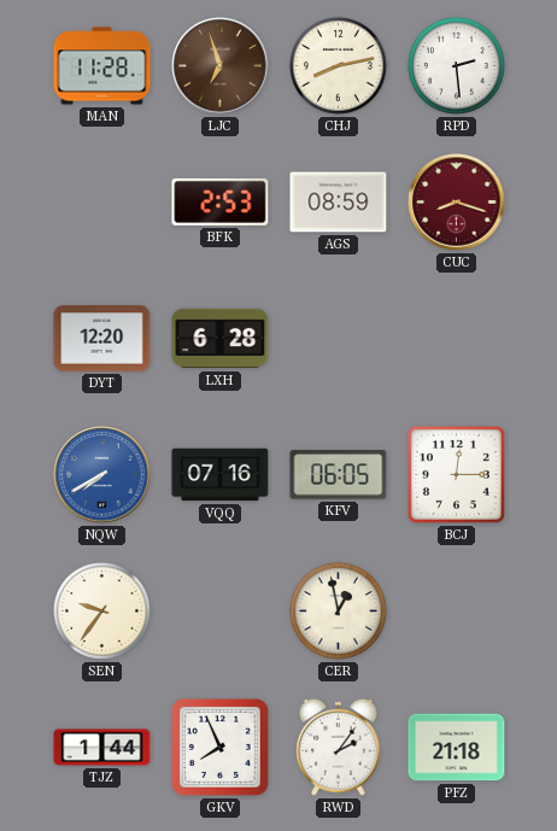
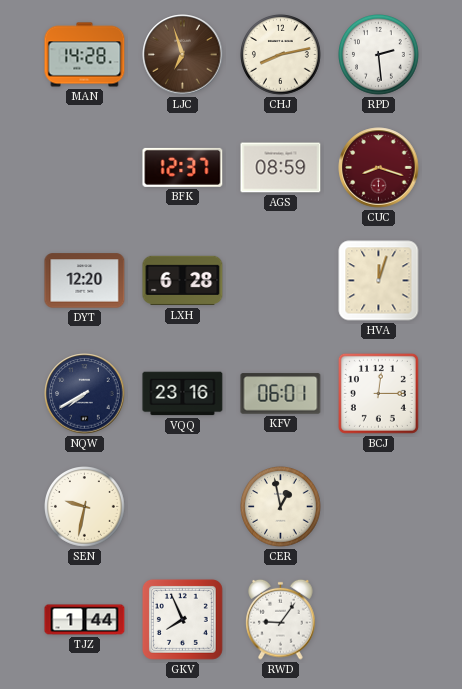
MAN: 11:28 -> 14:28
BFK: 2:53 -> 12:37
HVA: none -> 12:03
NQW dial: blue -> navy
VQQ: 07:16 -> 23:16
KFV: 06:05 -> 06:01
SEN: 9:36 -> 9:32
RWD: 2:06 -> 9:06
PFZ: 21:18 -> none
